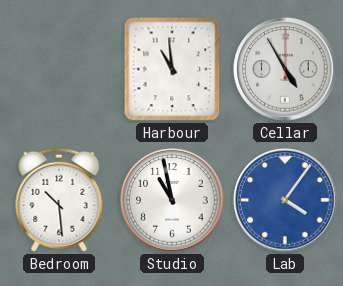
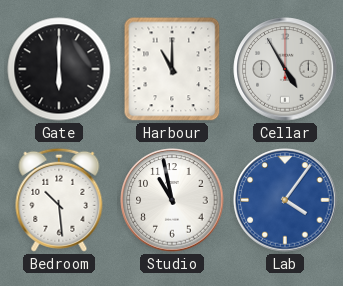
Gate: none -> 6:00
Harbour: 10:59 -> 11:00
